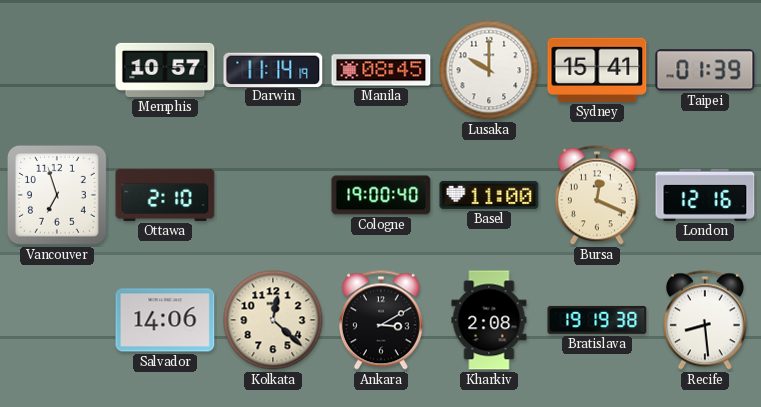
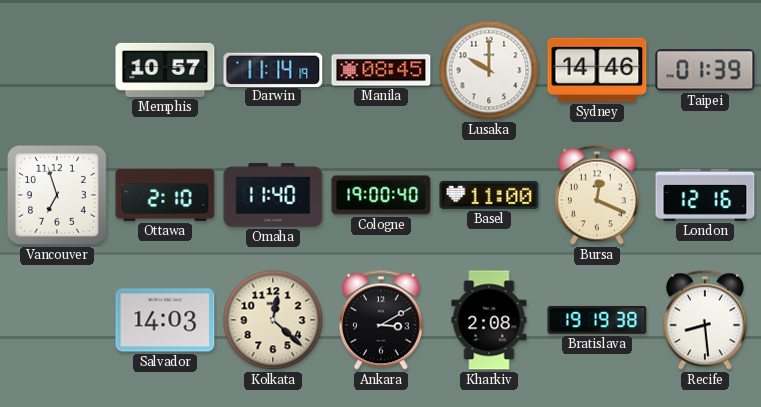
Sydney: 15:41 -> 14:46
Omaha: none -> 11:40
Salvador: 14:06 -> 14:03
